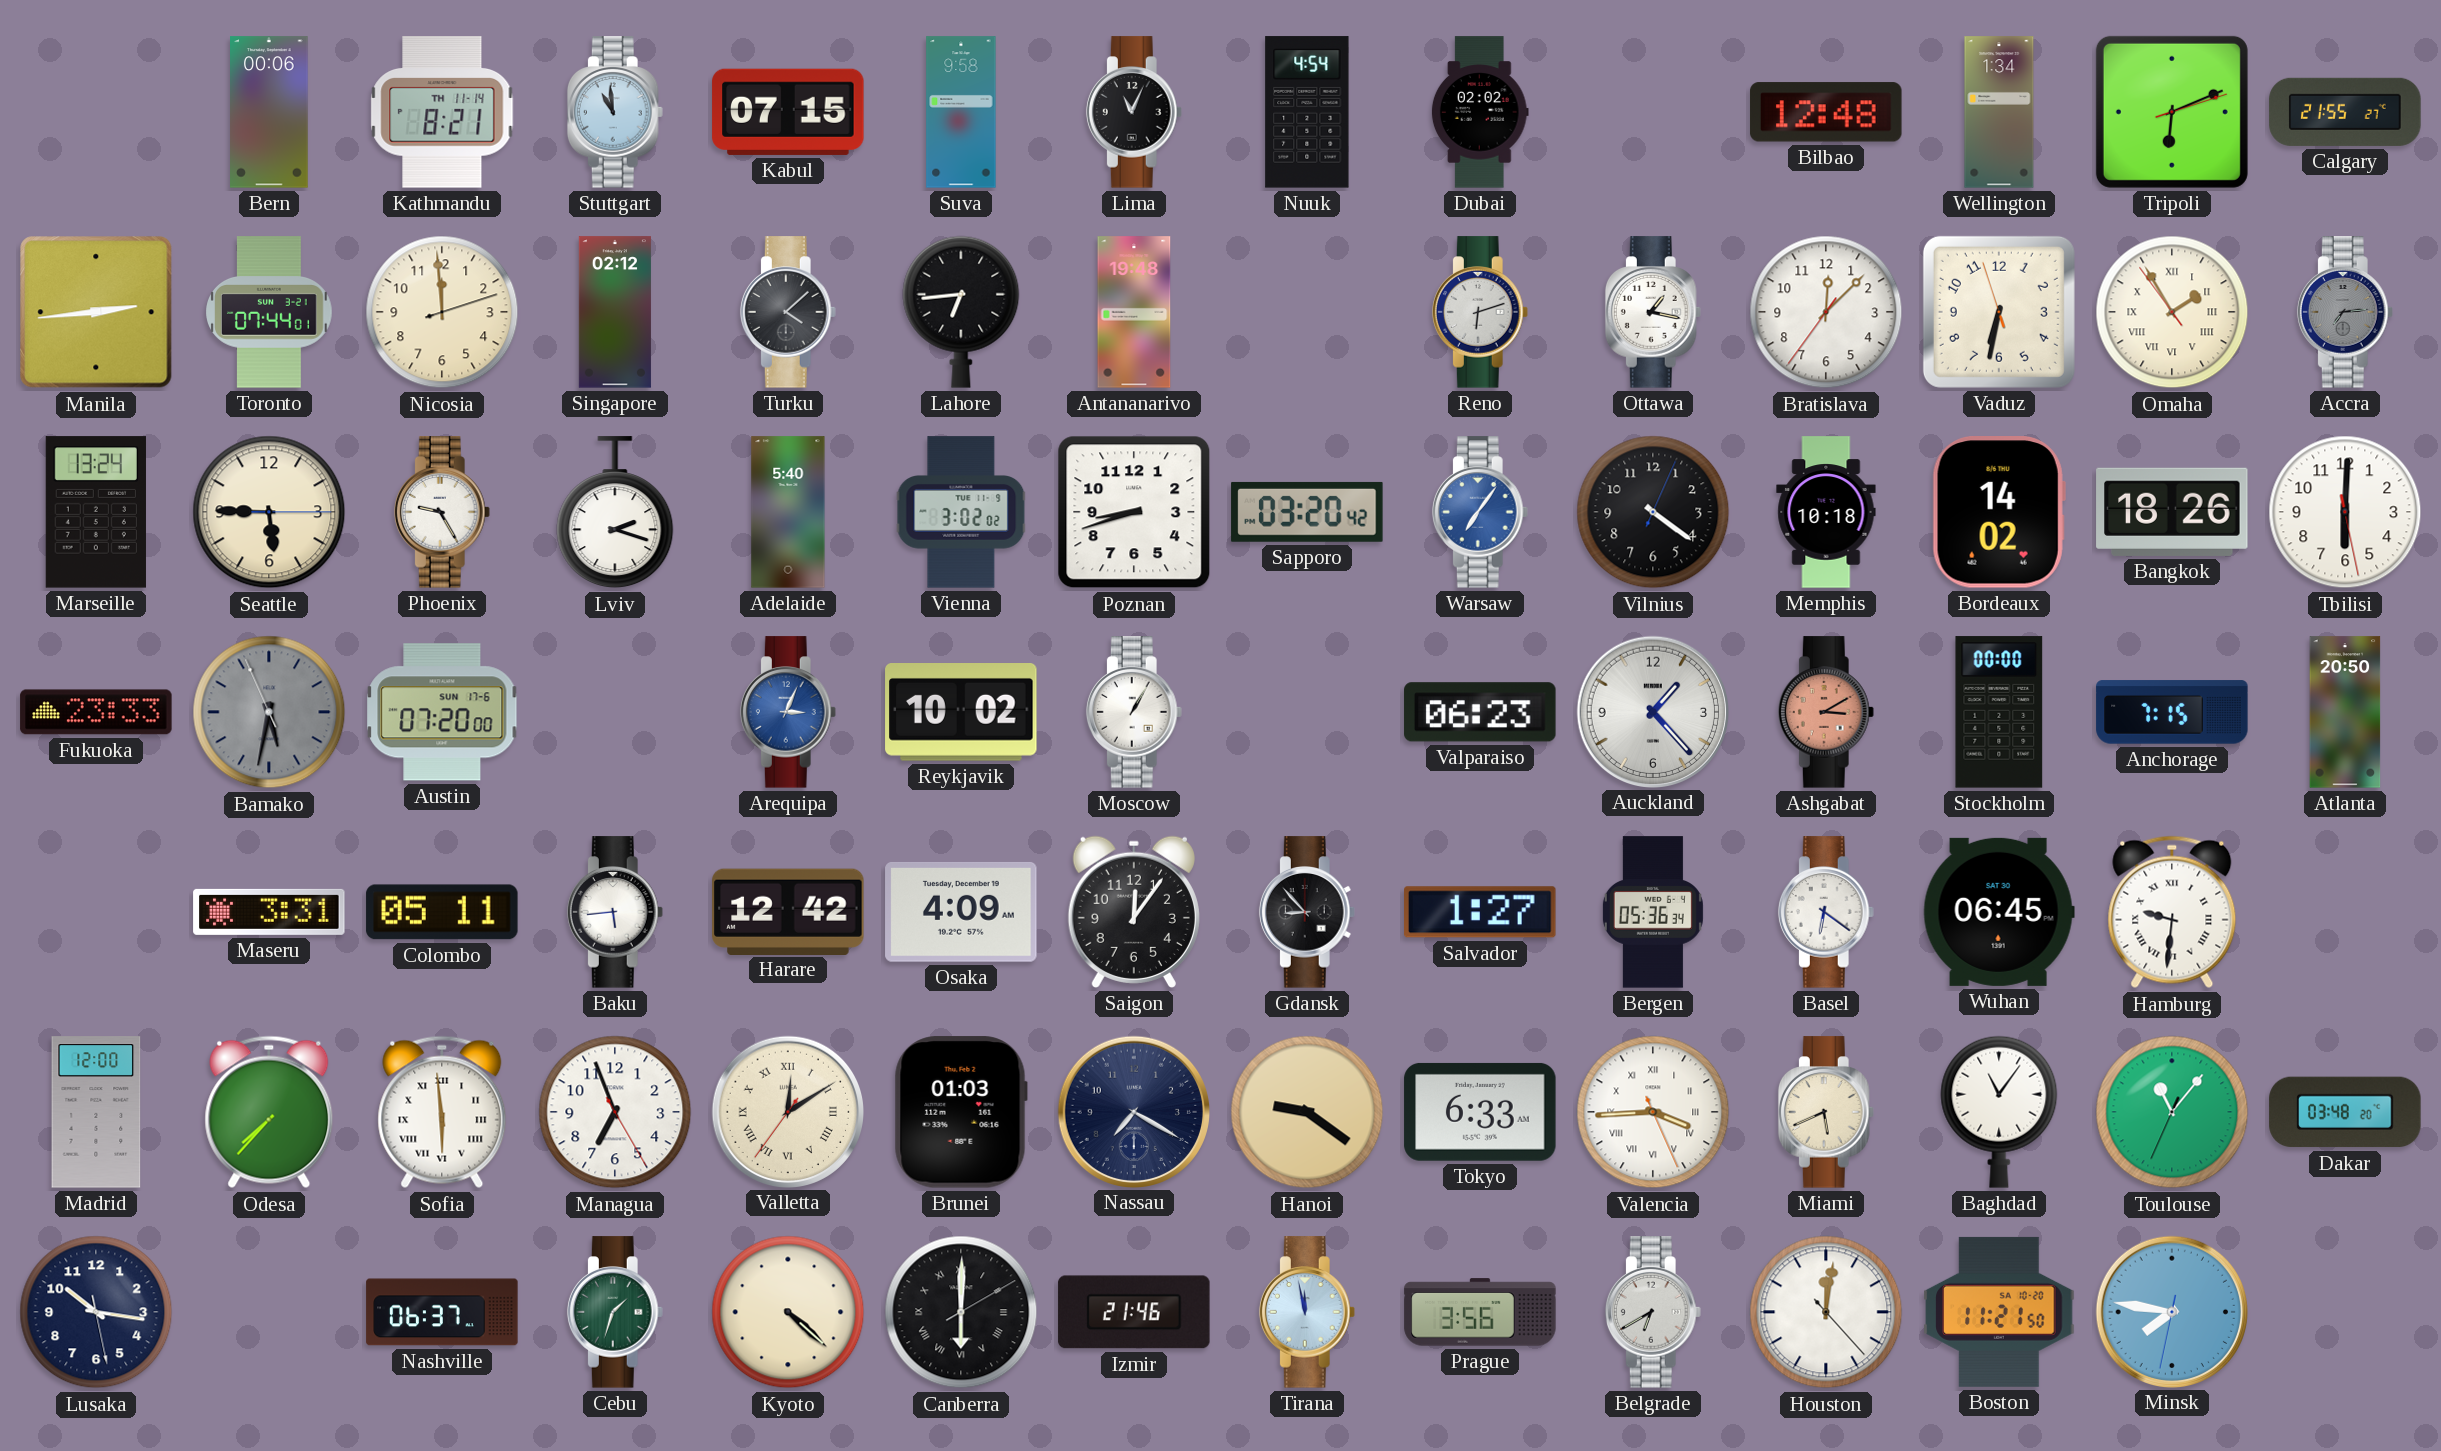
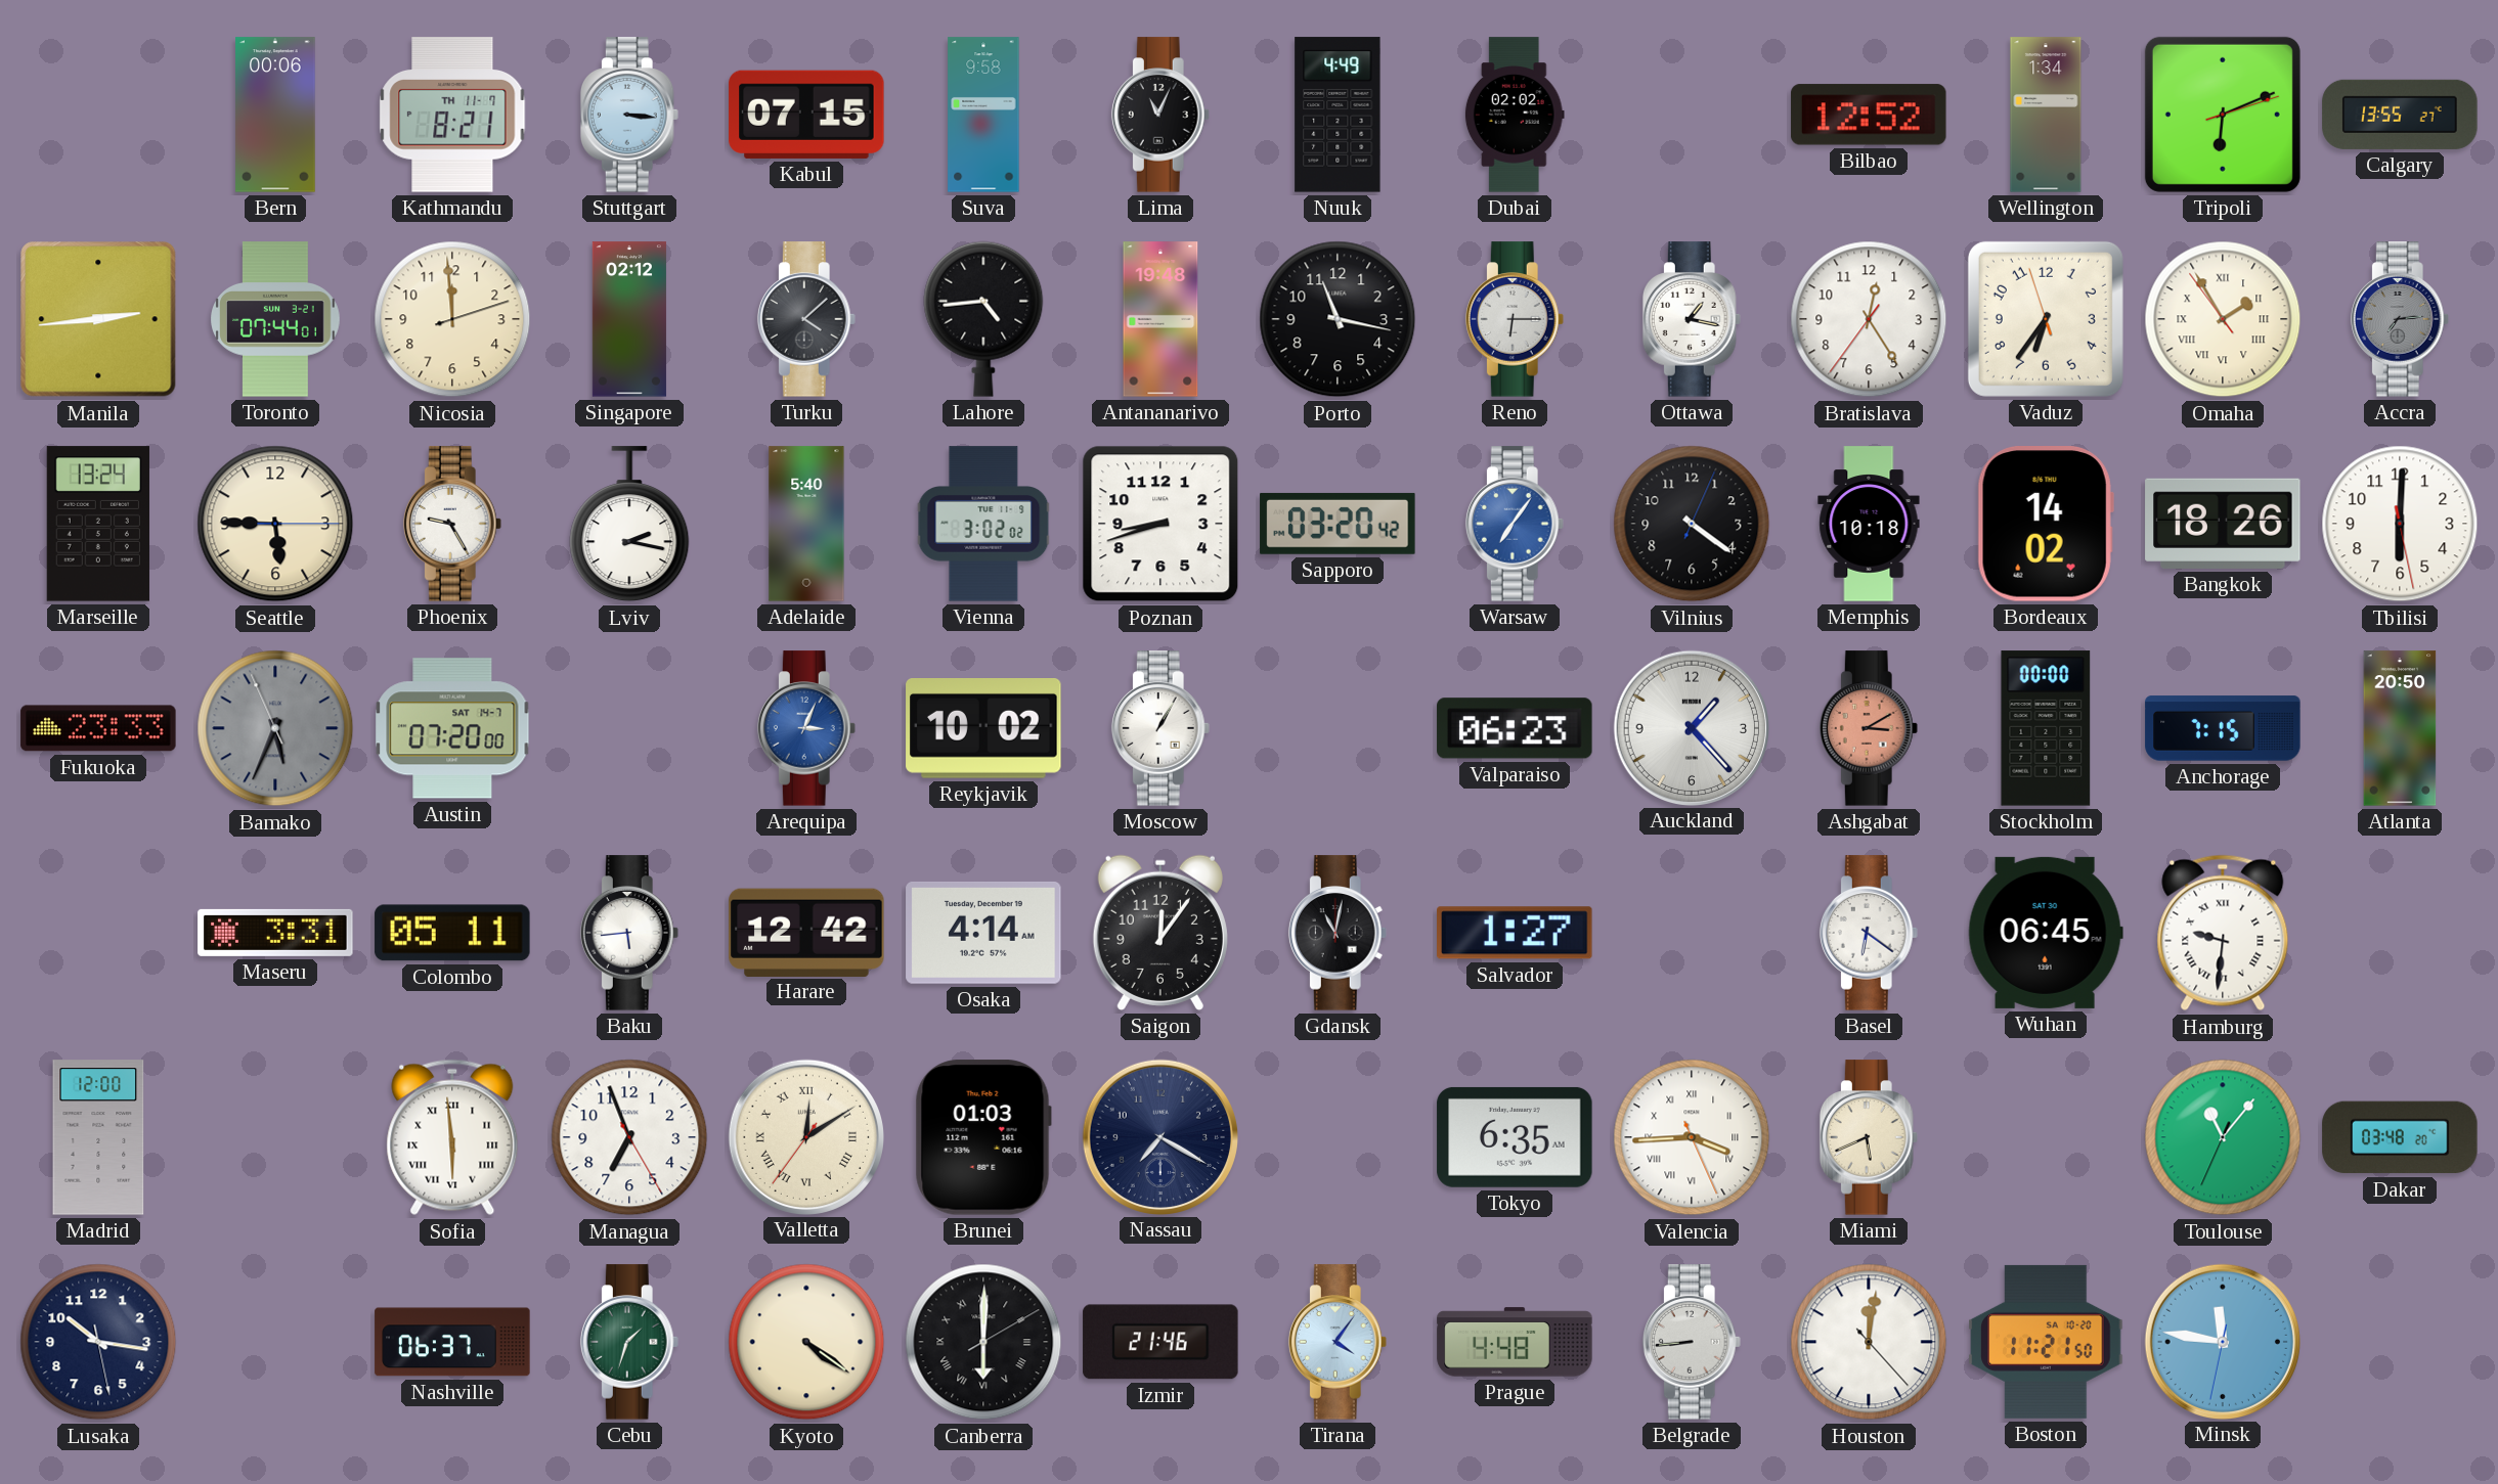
Kathmandu date: TH 11-14 -> TH 11-7
Stuttgart: 10:59 -> 3:16
Nuuk: 4:54 -> 4:49
Bilbao: 12:48 -> 12:52
Calgary: 21:55 -> 13:55
Lahore: 6:44 -> 4:44
Porto: none -> 11:17
Reno: 6:12 -> 6:15
Bratislava: 12:07 -> 12:24
Vaduz: 6:31 -> 6:35
Lviv: 2:18 -> 2:17
Bamako: 5:31 -> 5:33
Austin date: SUN 17-6 -> SAT 14-7
Osaka: 4:09 -> 4:14
Gdansk: 8:53 -> 11:02
Bergen: 05:36 -> none
Odesa: 7:37 -> none
Hanoi: 9:21 -> none
Tokyo: 6:33 -> 6:35
Baghdad: 11:06 -> none
Kyoto: 4:22 -> 4:21
Tirana: 11:58 -> 4:06
Prague: 3:56 -> 4:48
Belgrade: 6:40 -> 8:44
Minsk: 7:46 -> 11:46
